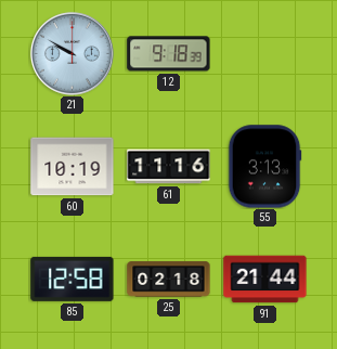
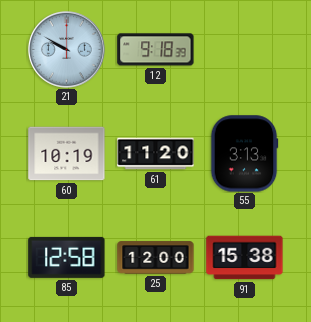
61: 11:16 -> 11:20
25: 02:18 -> 12:00
91: 21:44 -> 15:38
